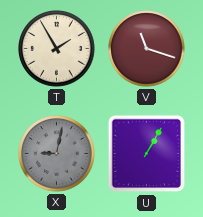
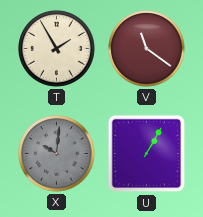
V: 11:18 -> 11:21
X: 9:02 -> 10:01
